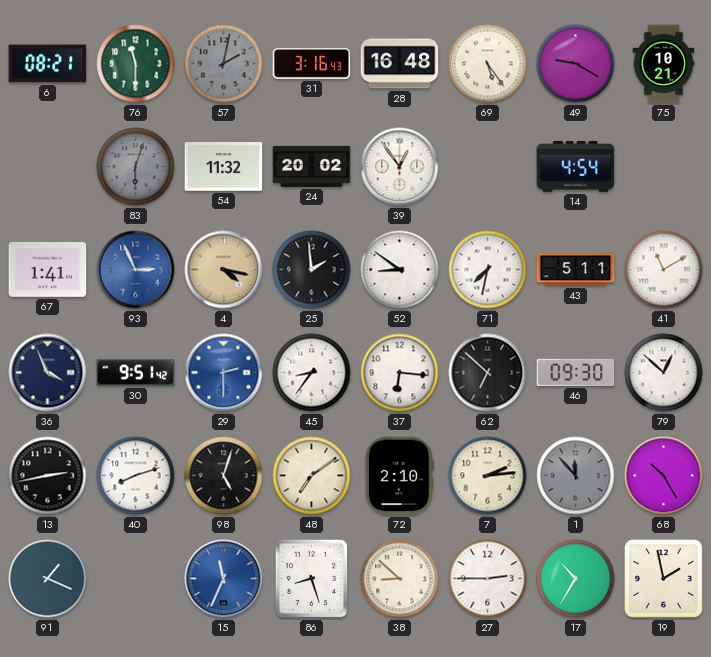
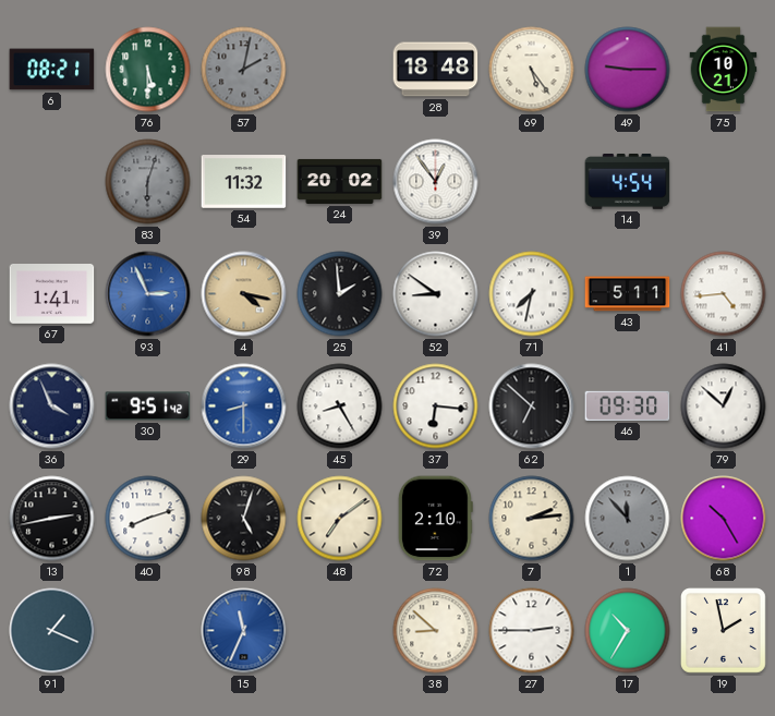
76: 11:30 -> 5:30
31: 3:16 -> none
28: 16:48 -> 18:48
49: 9:20 -> 9:15
41: 11:10 -> 4:44
29: 2:30 -> 8:30
45: 8:36 -> 8:25
86: 8:27 -> none
